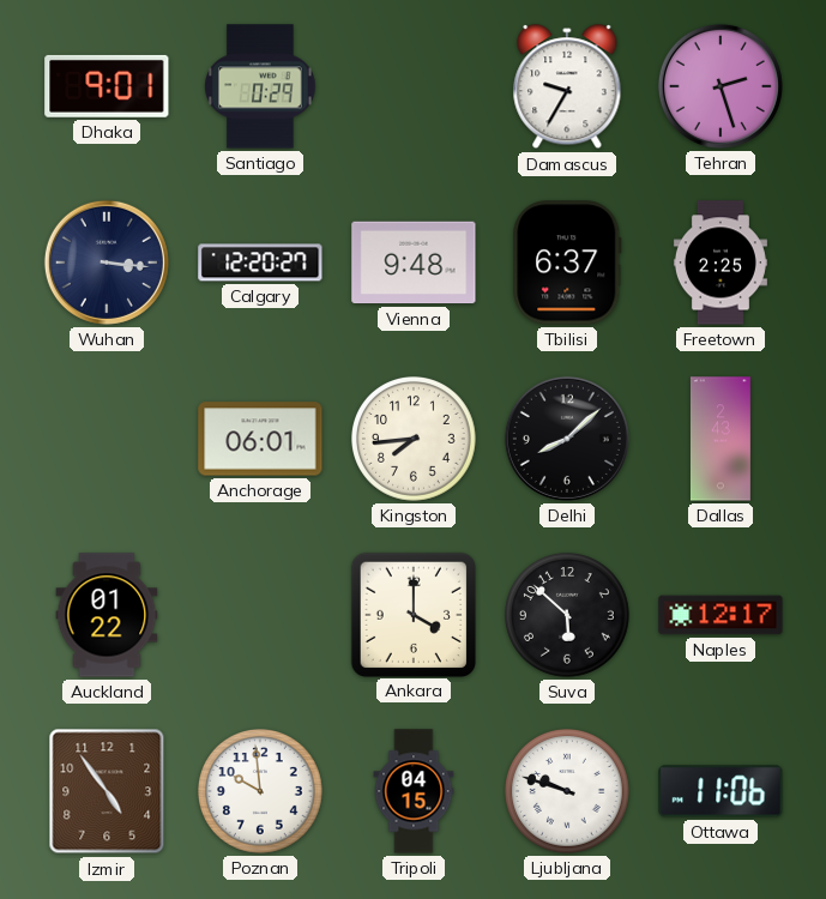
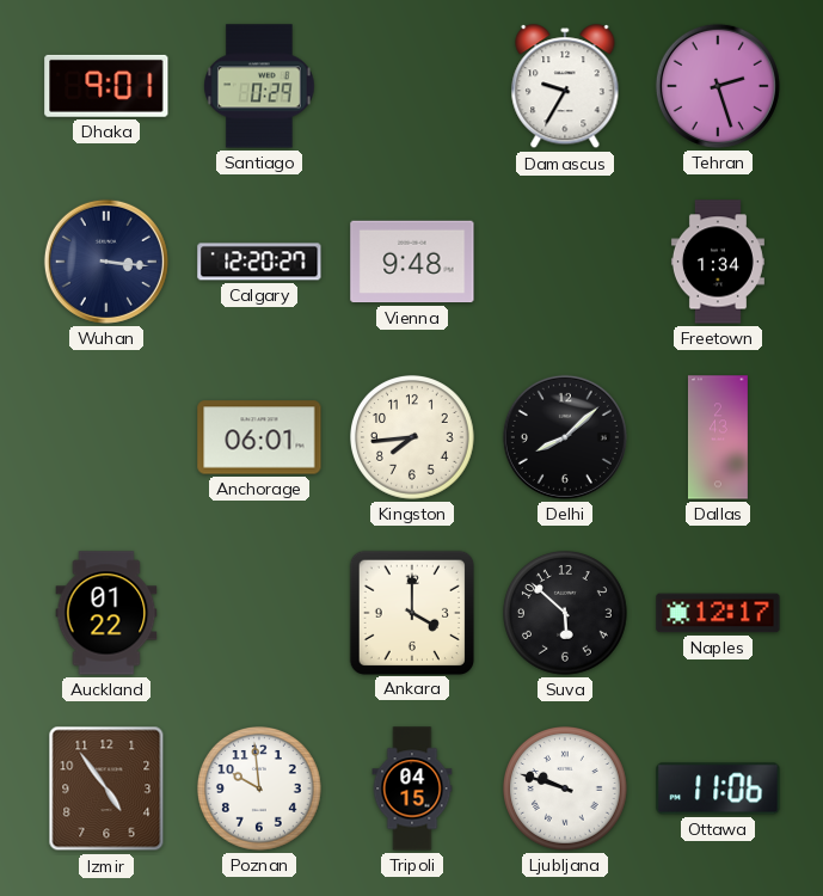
Tbilisi: 6:37 -> none
Freetown: 2:25 -> 1:34
